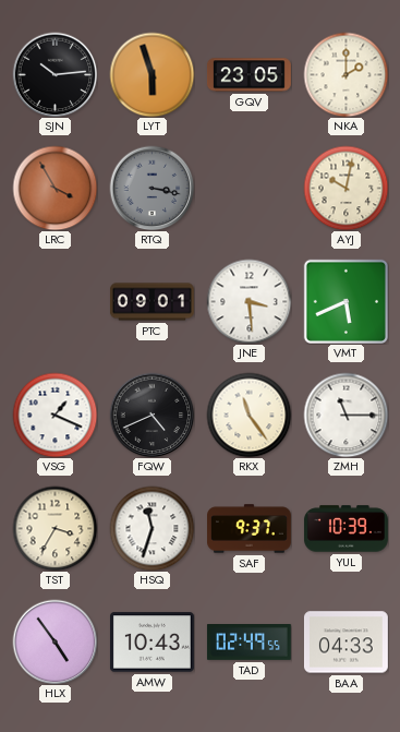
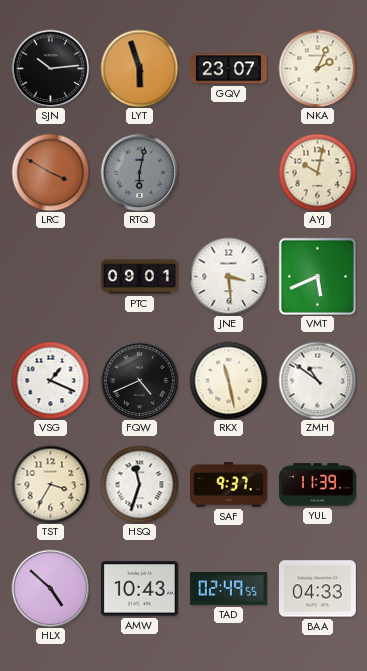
GQV: 23:05 -> 23:07
NKA: 2:00 -> 2:04
LRC: 3:55 -> 3:50
RTQ: 3:17 -> 6:02
RKX: 11:24 -> 11:28
ZMH: 11:15 -> 10:51
YUL: 10:39 -> 11:39
HLX: 4:54 -> 4:52
